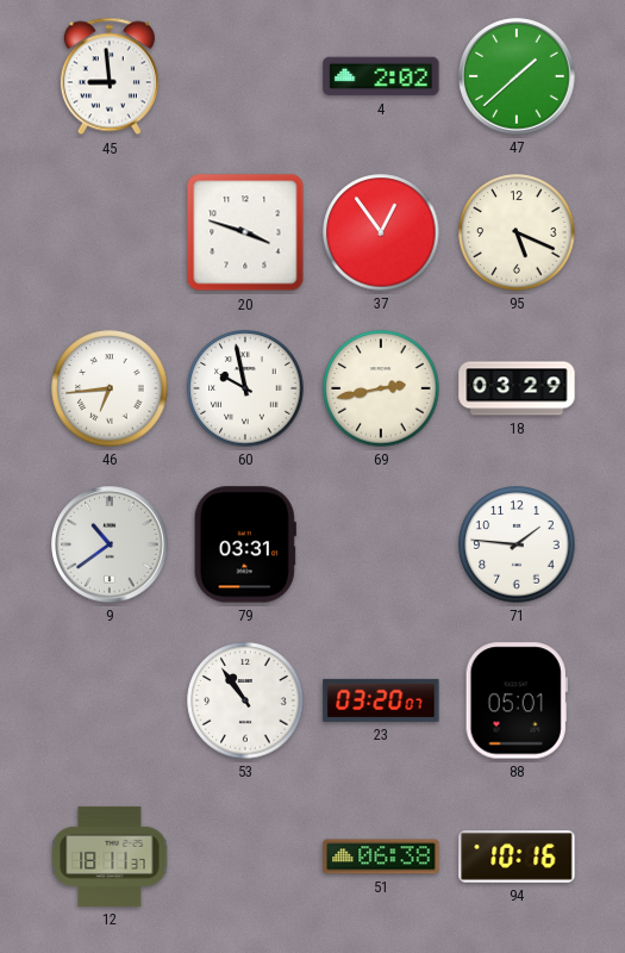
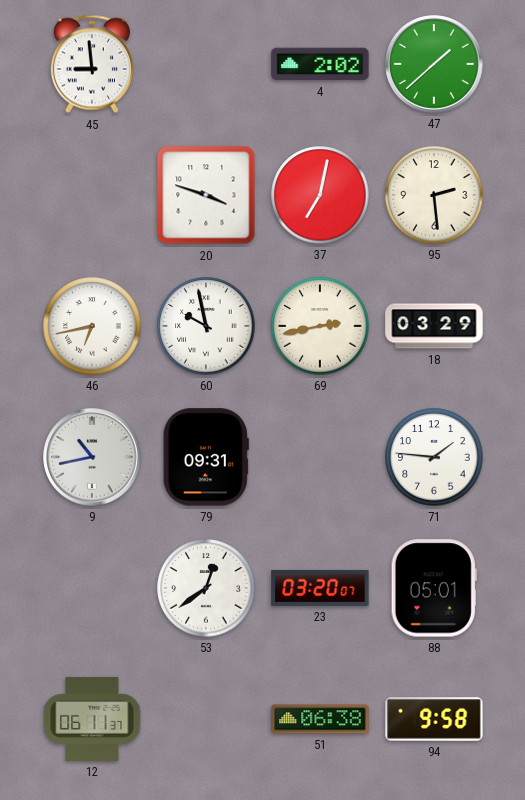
37: 12:54 -> 7:02
95: 5:19 -> 2:29
46: 6:44 -> 6:43
9: 10:39 -> 10:43
79: 03:31 -> 09:31
53: 10:54 -> 12:39
12: 18:11 -> 06:11
94: 10:16 -> 9:58
